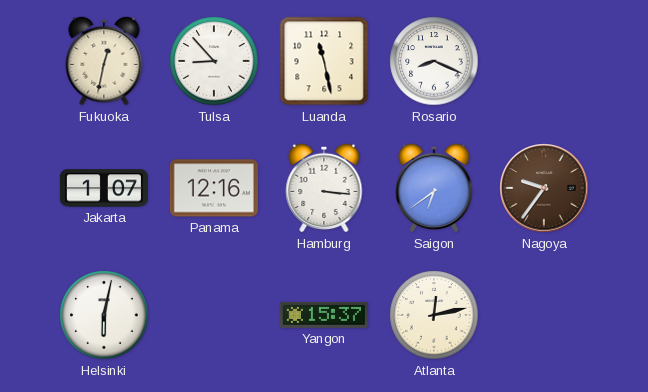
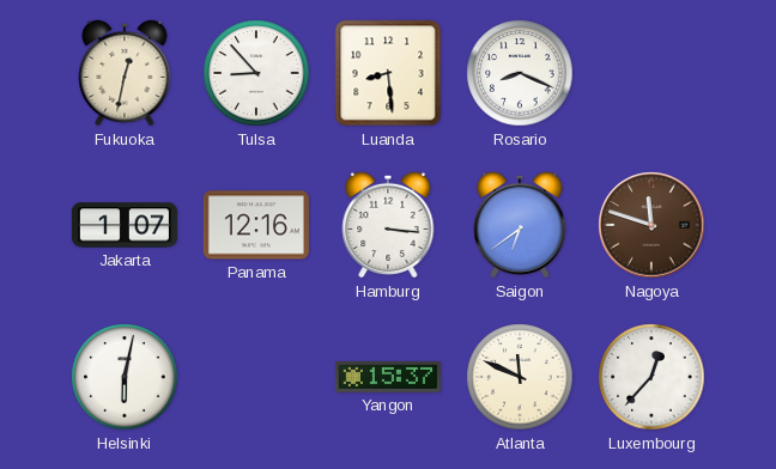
Luanda: 11:28 -> 8:29
Nagoya: 9:36 -> 11:48
Atlanta: 12:13 -> 11:49
Luxembourg: none -> 12:37
